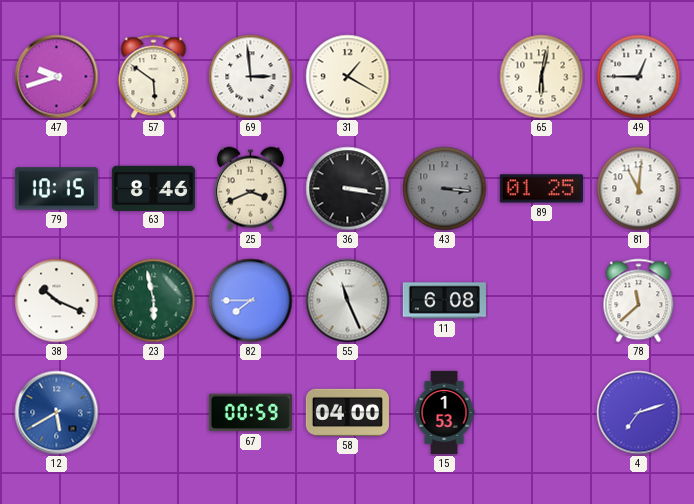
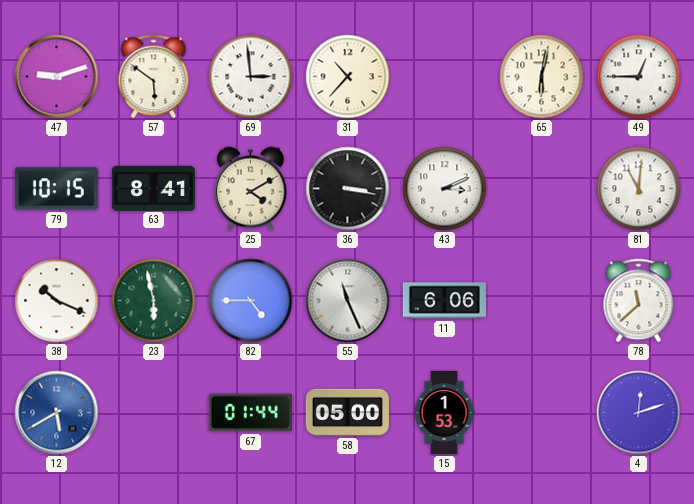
47: 9:42 -> 9:12
31: 1:20 -> 10:37
63: 8:46 -> 8:41
25: 3:41 -> 4:10
43: 3:16 -> 3:11
43 dial: grey -> white
89: 01:25 -> none
82: 7:45 -> 4:45
11: 6:08 -> 6:06
67: 00:59 -> 01:44
58: 04:00 -> 05:00
4: 7:12 -> 12:12
